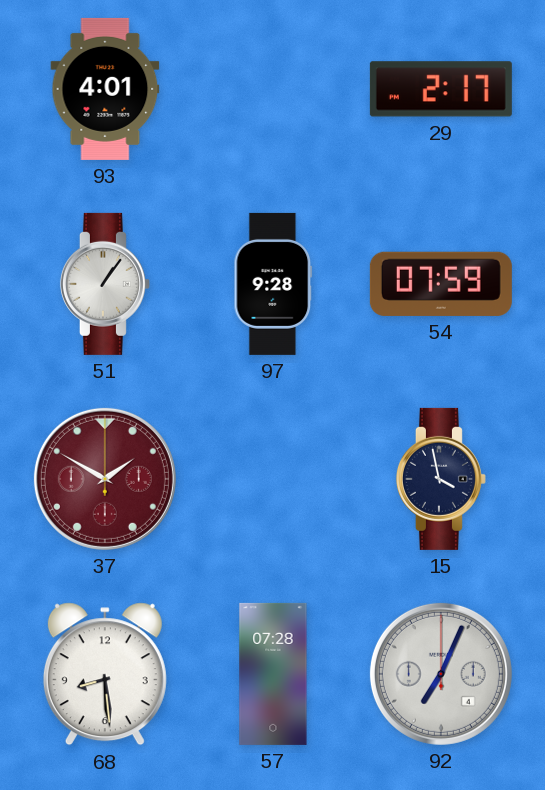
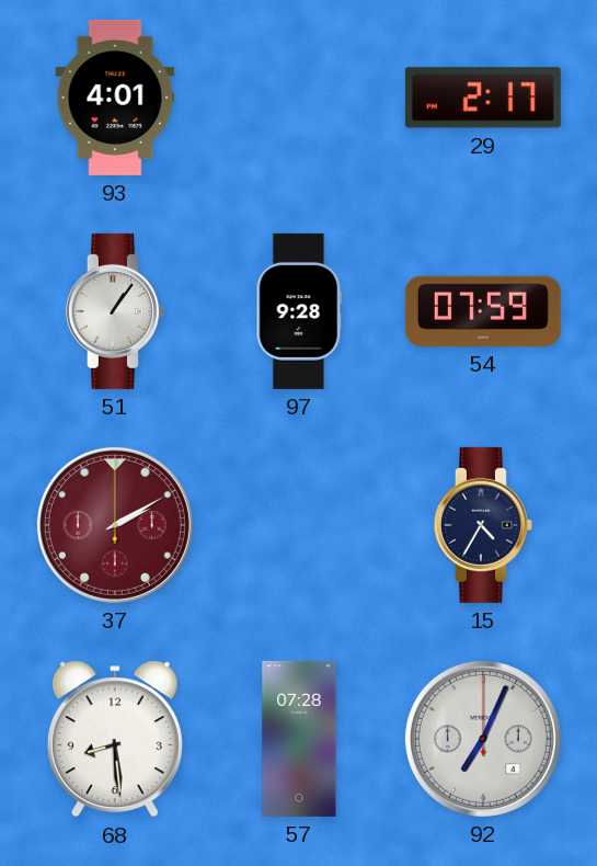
37: 1:50 -> 2:10
15: 3:58 -> 4:35
